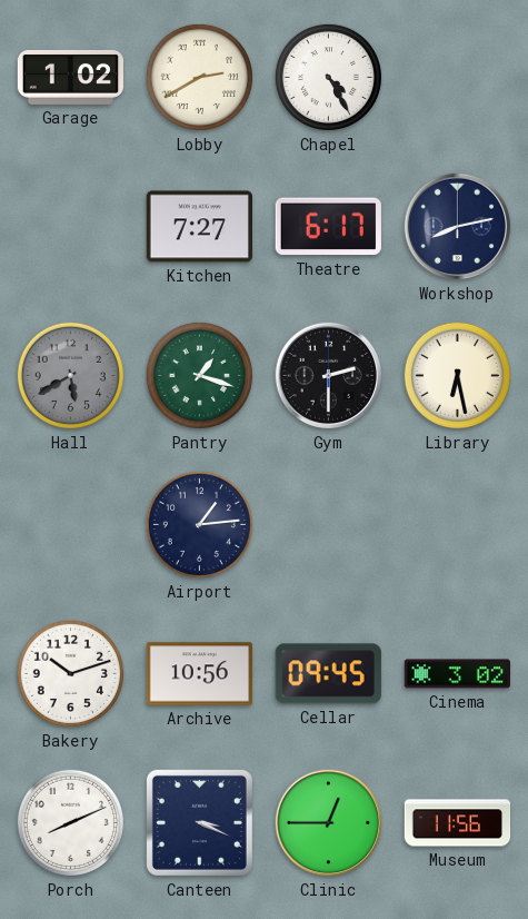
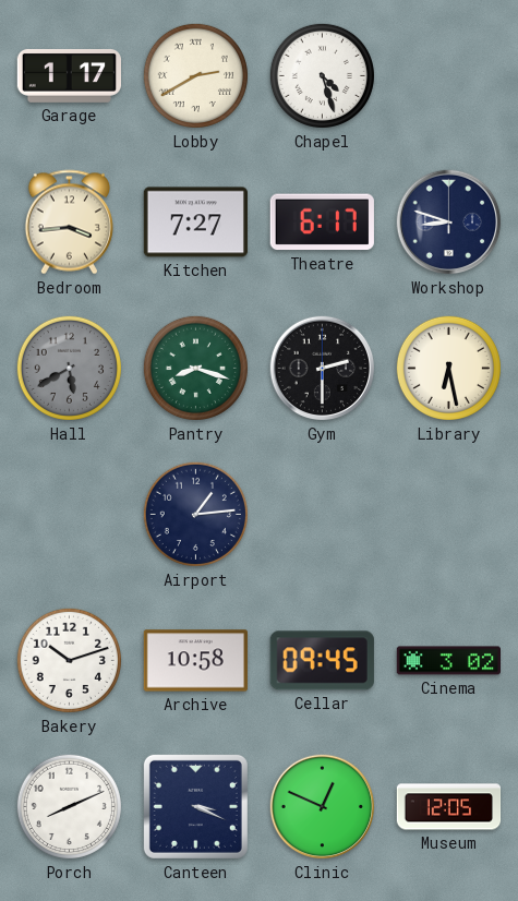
Garage: 1:02 -> 1:17
Chapel: 4:25 -> 4:27
Bedroom: none -> 3:44
Workshop: 8:13 -> 8:48
Pantry: 1:18 -> 8:18
Archive: 10:56 -> 10:58
Clinic: 12:45 -> 12:49
Museum: 11:56 -> 12:05
